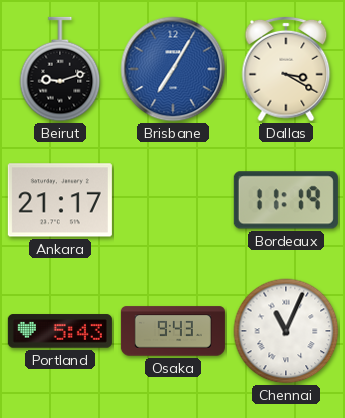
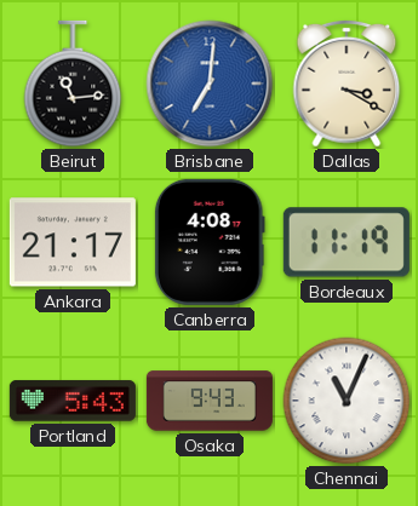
Beirut: 9:12 -> 11:14
Brisbane: 7:05 -> 7:01
Canberra: none -> 4:08
